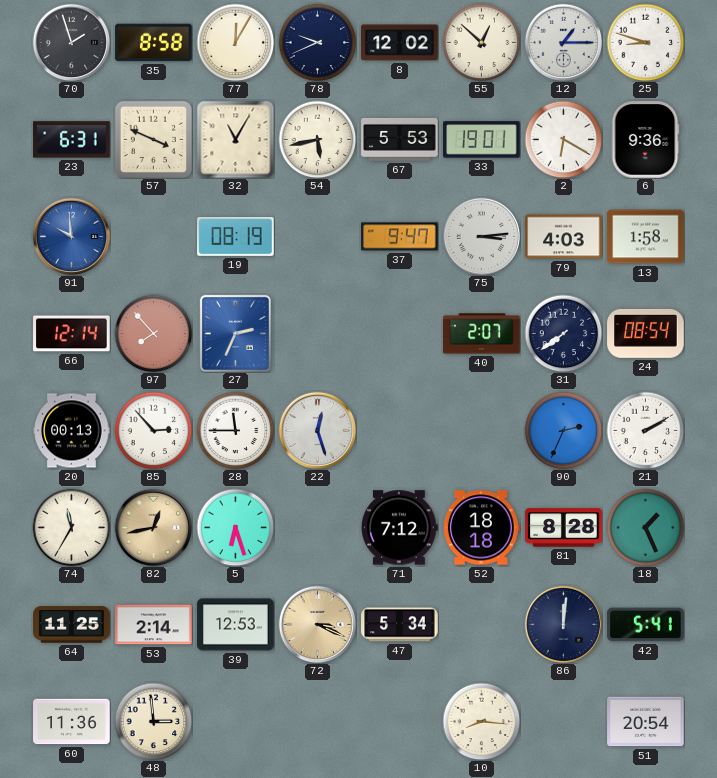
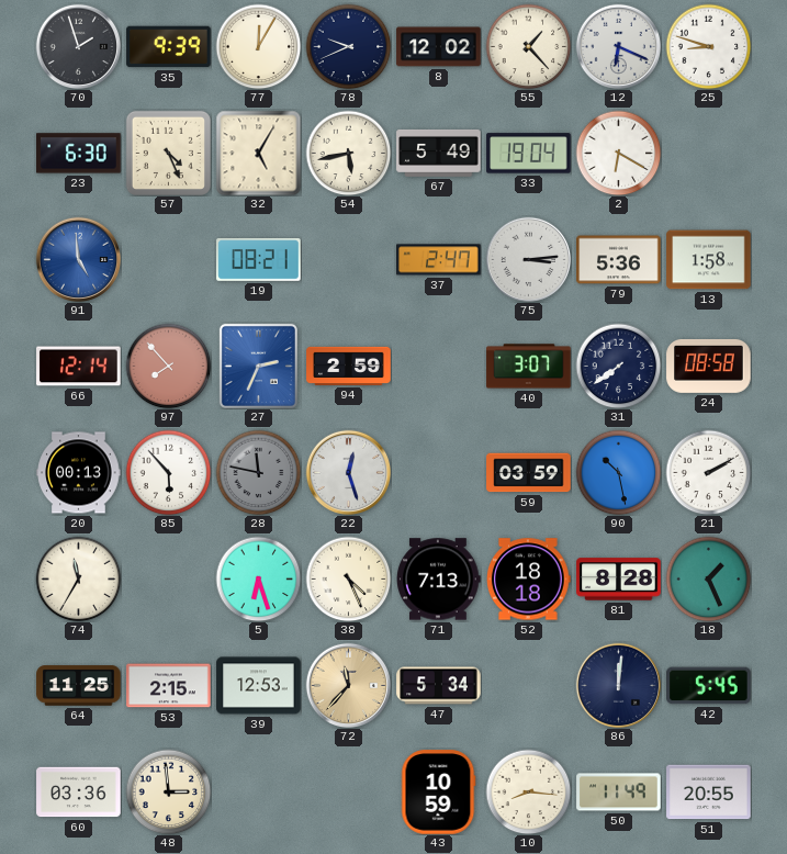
35: 8:58 -> 9:39
55: 12:52 -> 1:23
12: 1:15 -> 6:19
23: 6:31 -> 6:30
57: 3:49 -> 4:26
32: 11:05 -> 5:05
67: 5:53 -> 5:49
33: 19:01 -> 19:04
6: 9:36 -> none
91: 9:59 -> 4:59
19: 08:19 -> 08:21
37: 9:47 -> 2:47
79: 4:03 -> 5:36
94: none -> 2:59
40: 2:07 -> 3:07
24: 08:54 -> 08:58
85: 2:53 -> 5:53
28: 11:45 -> 11:47
28 dial: white -> grey
59: none -> 03:59
90: 2:34 -> 10:28
82: 12:43 -> none
38: none -> 4:26
71: 7:12 -> 7:13
53: 2:14 -> 2:15
72: 3:19 -> 11:37
42: 5:41 -> 5:45
60: 11:36 -> 03:36
43: none -> 10:59
50: none -> 11:49
51: 20:54 -> 20:55
